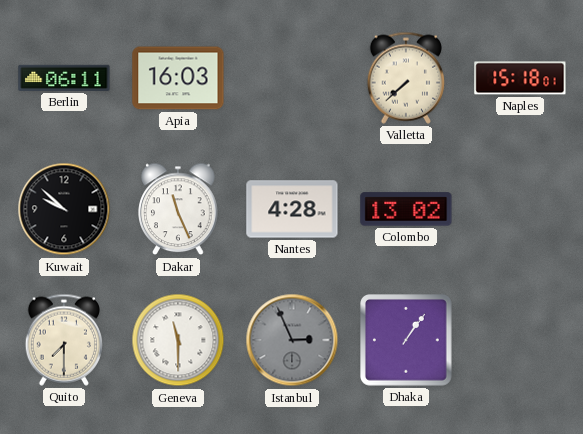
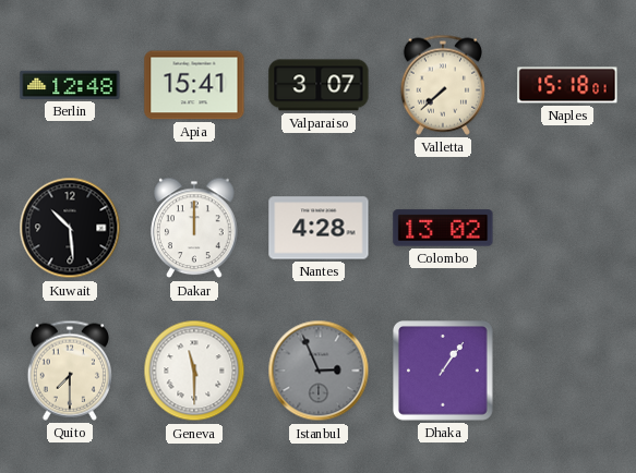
Berlin: 06:11 -> 12:48
Apia: 16:03 -> 15:41
Valparaiso: none -> 3:07
Kuwait: 9:52 -> 10:29
Dakar: 11:26 -> 12:00
